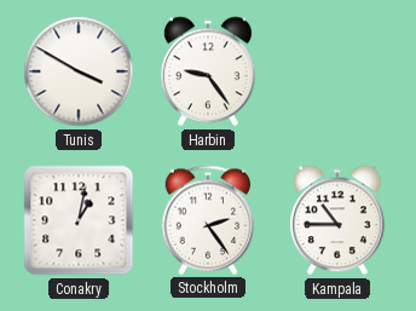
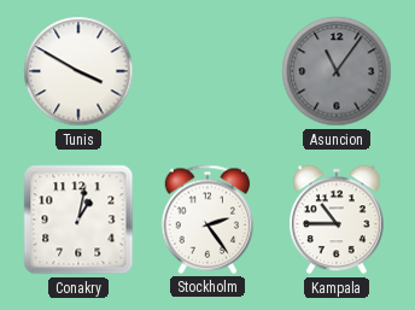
Harbin: 9:24 -> none
Asuncion: none -> 11:06
